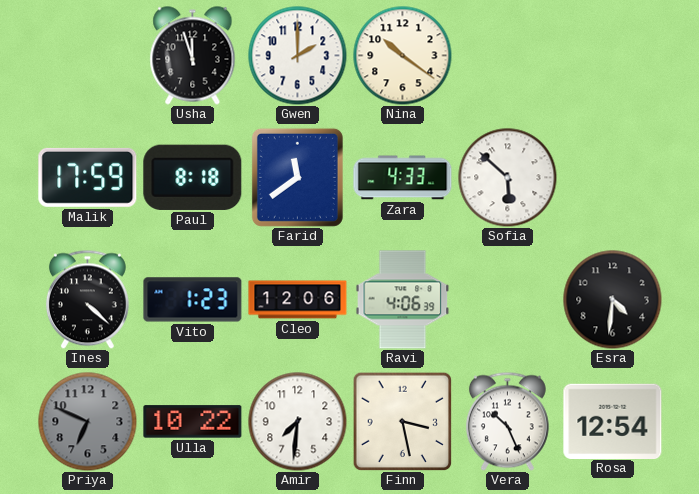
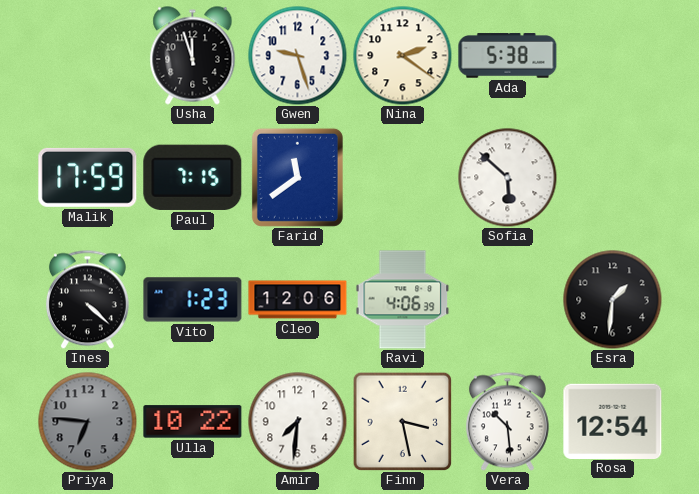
Gwen: 2:00 -> 9:27
Nina: 10:21 -> 2:21
Ada: none -> 5:38
Paul: 8:18 -> 7:15
Zara: 4:33 -> none
Esra: 4:31 -> 1:31
Priya: 6:49 -> 6:46
Vera: 10:26 -> 10:29
